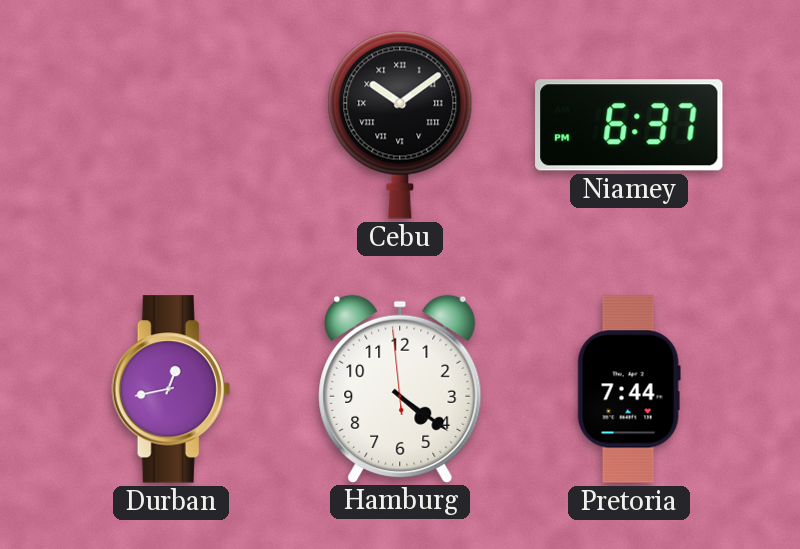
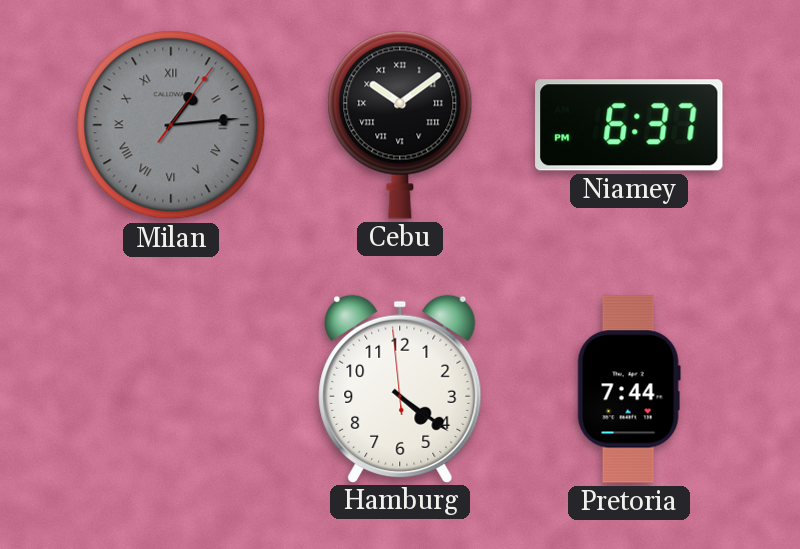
Milan: none -> 1:14
Durban: 12:43 -> none
